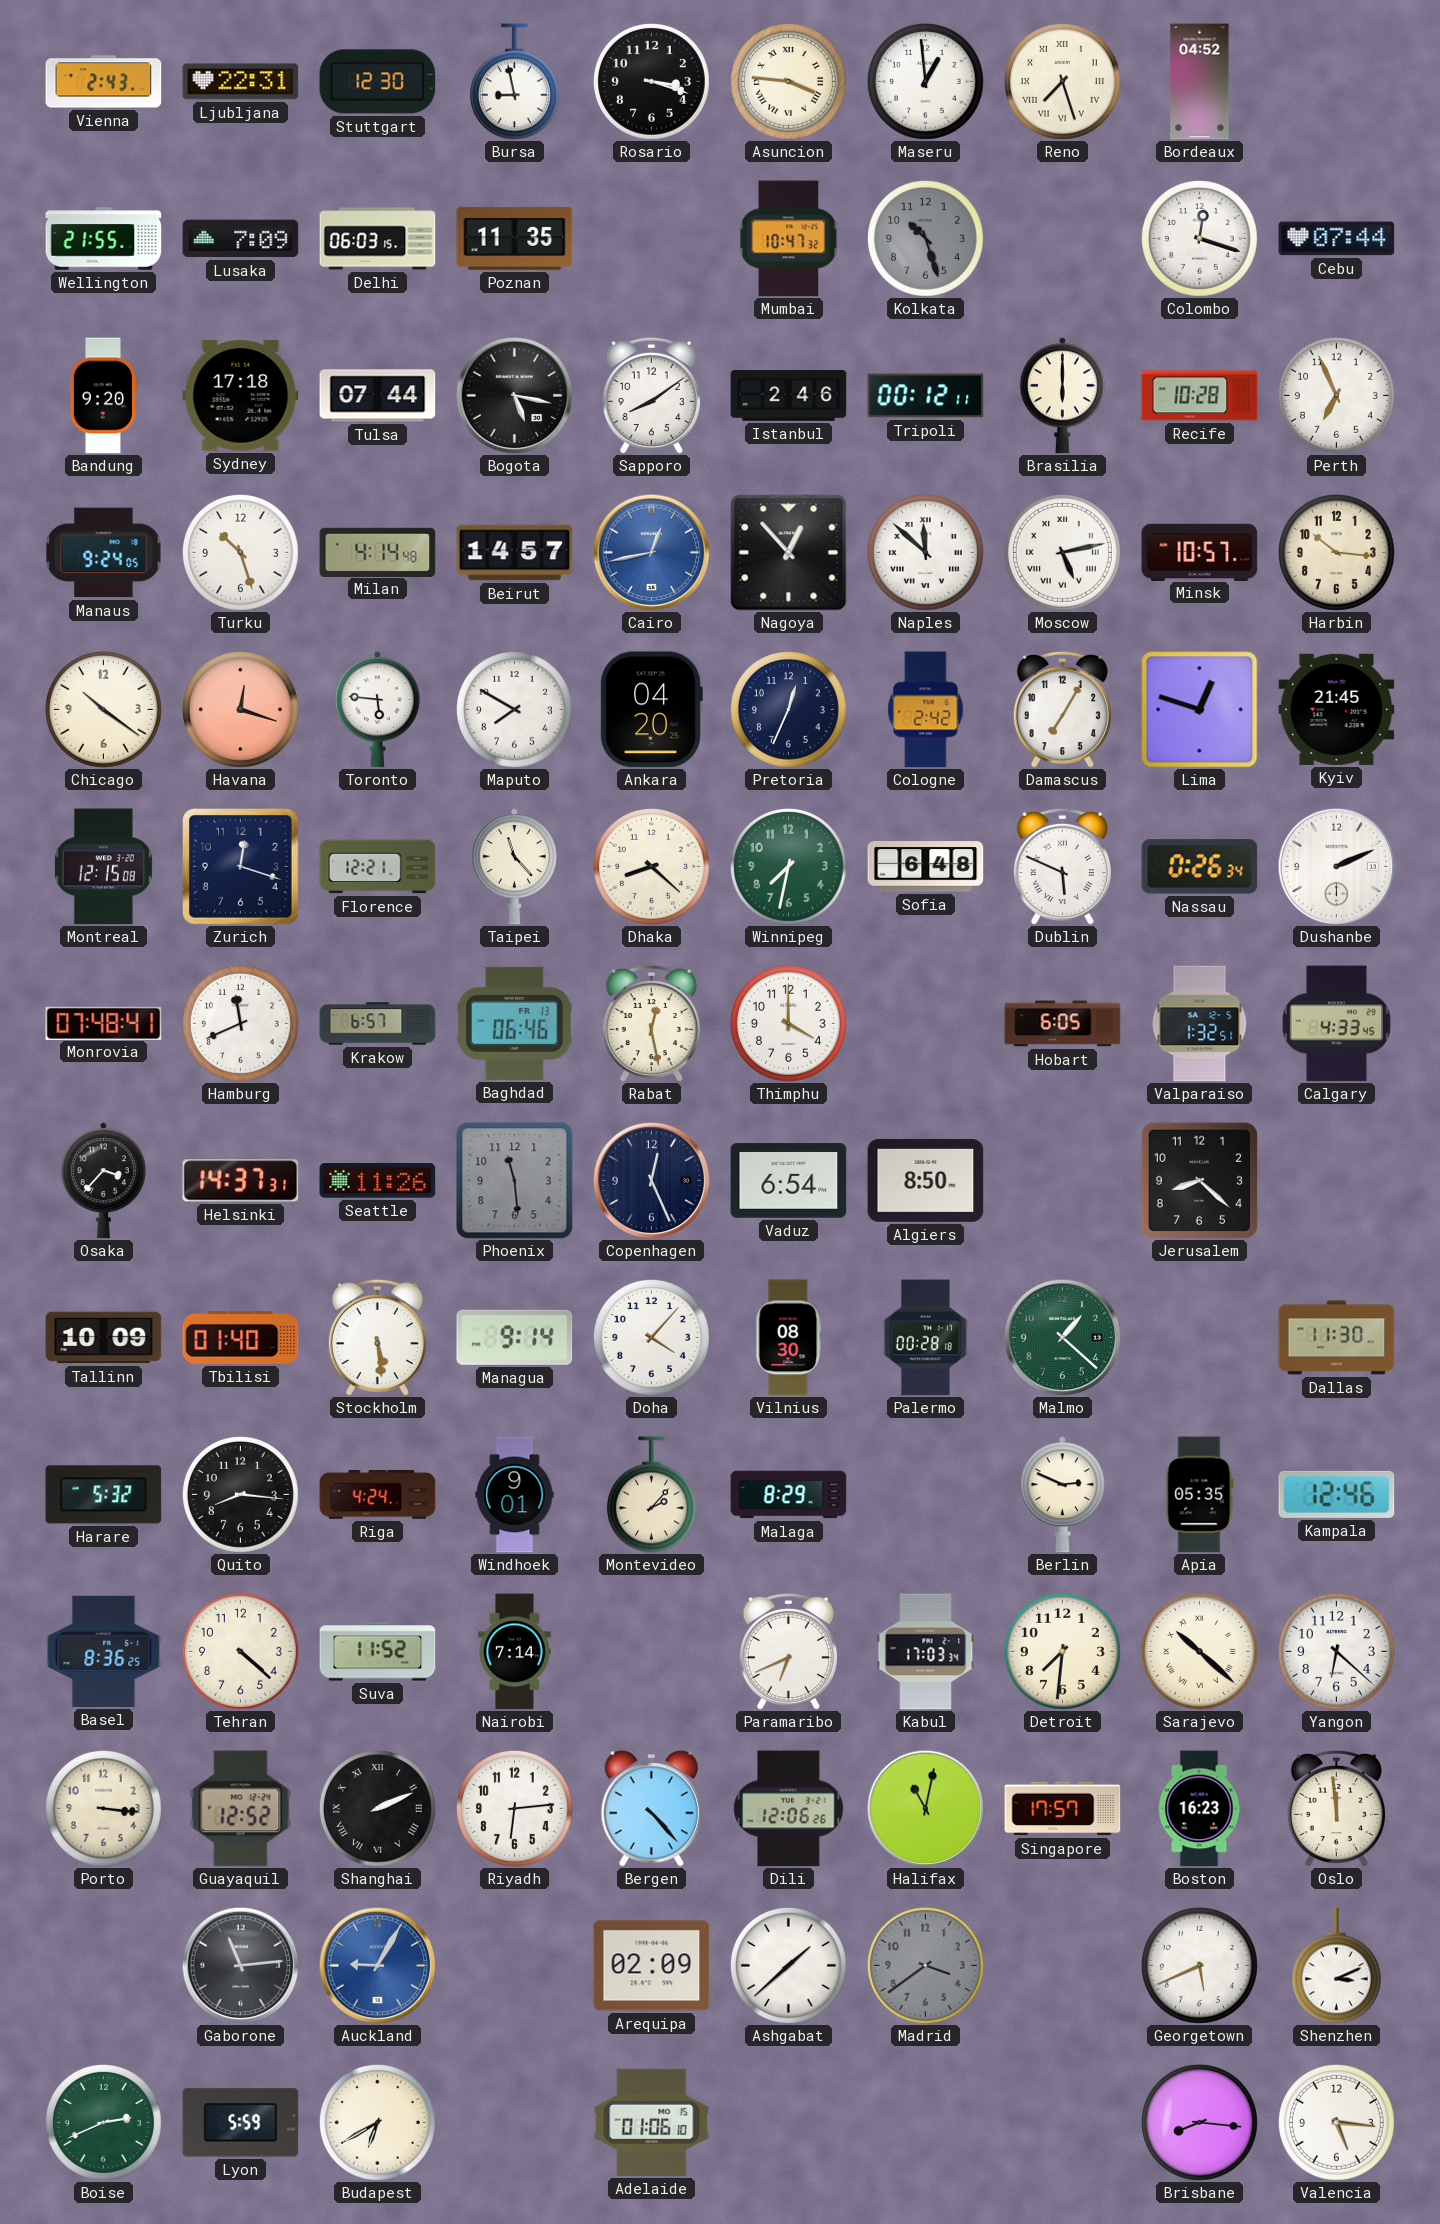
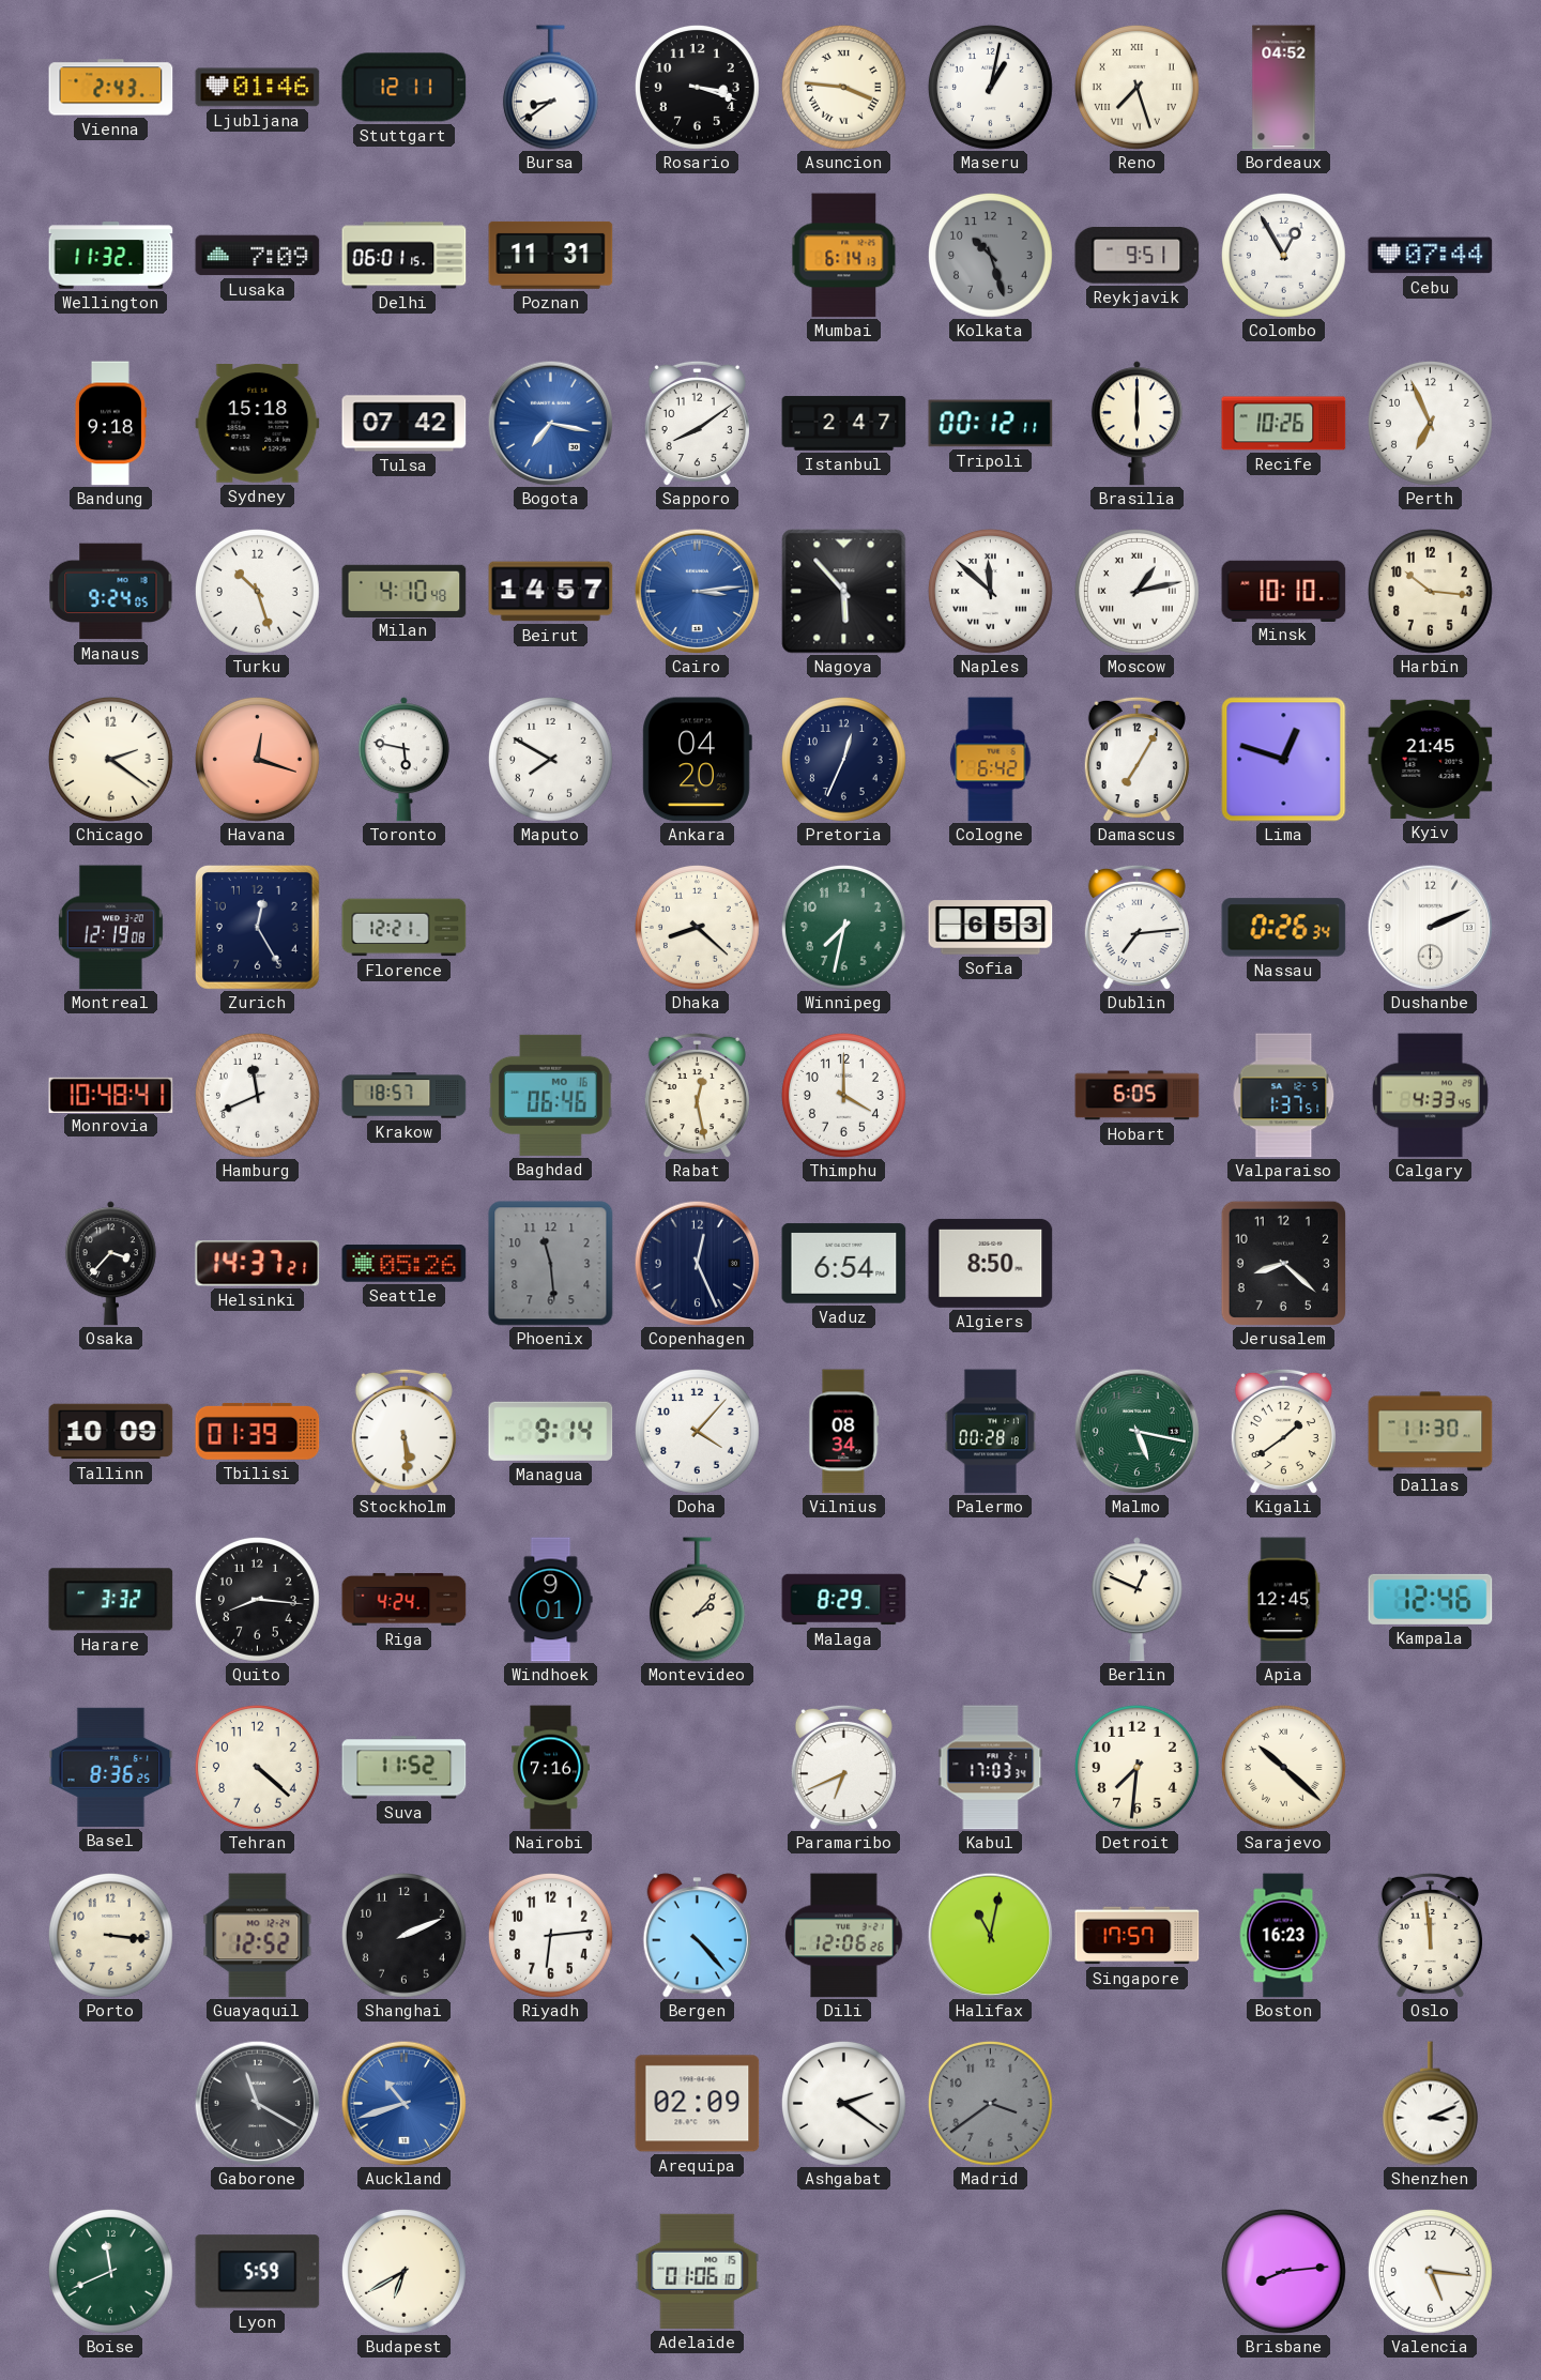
Ljubljana: 22:31 -> 01:46
Stuttgart: 12:30 -> 12:11
Bursa: 8:58 -> 8:39
Maseru: 12:59 -> 1:02
Wellington: 21:55 -> 11:32
Delhi: 06:03 -> 06:01
Poznan: 11:35 -> 11:31
Mumbai: 10:47 -> 6:14
Reykjavik: none -> 9:51
Colombo: 12:18 -> 12:55
Bandung: 9:20 -> 9:18
Sydney: 17:18 -> 15:18
Tulsa: 07:44 -> 07:42
Bogota: 5:17 -> 7:17
Bogota dial: black -> blue
Istanbul: 2:46 -> 2:47
Recife: 10:28 -> 10:26
Milan: 4:14 -> 4:10
Cairo: 12:43 -> 3:14
Nagoya: 12:53 -> 5:53
Moscow: 5:13 -> 1:13
Minsk: 10:57 -> 10:10
Chicago: 10:21 -> 2:21
Toronto: 5:46 -> 5:47
Cologne: 2:42 -> 6:42
Montreal: 12:15 -> 12:19
Zurich: 12:18 -> 12:25
Taipei: 11:23 -> none
Sofia: 6:48 -> 6:53
Dublin: 5:49 -> 7:14
Monrovia: 07:48 -> 10:48
Krakow: 6:57 -> 18:57
Baghdad date: FR 13 -> MO 16
Valparaiso: 1:32 -> 1:37
Helsinki: 14:37:31 -> 14:37:21
Seattle: 11:26 -> 05:26
Tbilisi: 01:40 -> 01:39
Vilnius: 08:30 -> 08:34
Malmo: 1:22 -> 5:17
Kigali: none -> 1:39
Harare: 5:32 -> 3:32
Berlin: 2:49 -> 12:49
Apia: 05:35 -> 12:45
Nairobi: 7:14 -> 7:16
Yangon: 6:22 -> none
Shanghai numerals: Roman -> Arabic
Gaborone: 11:14 -> 11:20
Auckland: 9:05 -> 10:42
Ashgabat: 1:38 -> 2:21
Georgetown: 5:41 -> none
Boise: 2:41 -> 11:41
Brisbane: 8:16 -> 8:14
